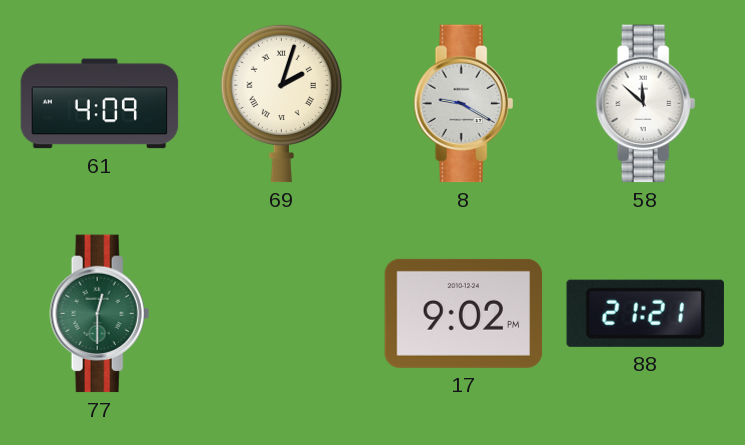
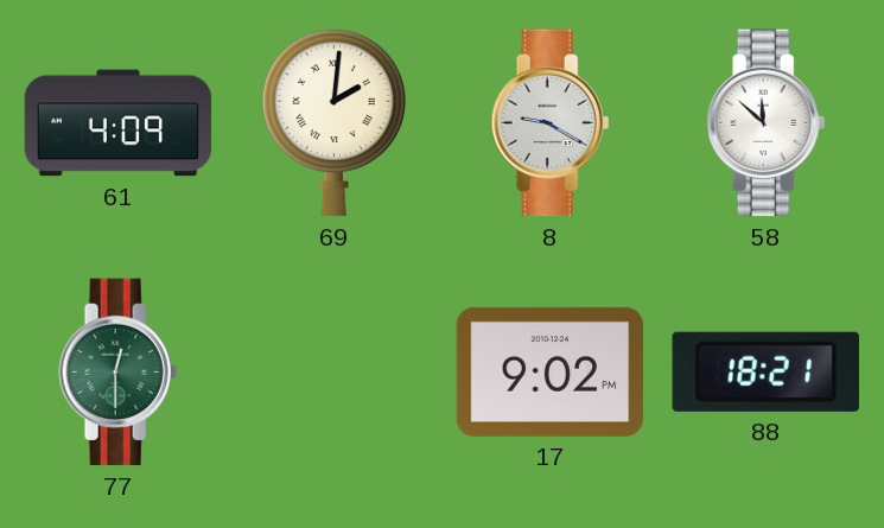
69: 2:03 -> 2:01
88: 21:21 -> 18:21
